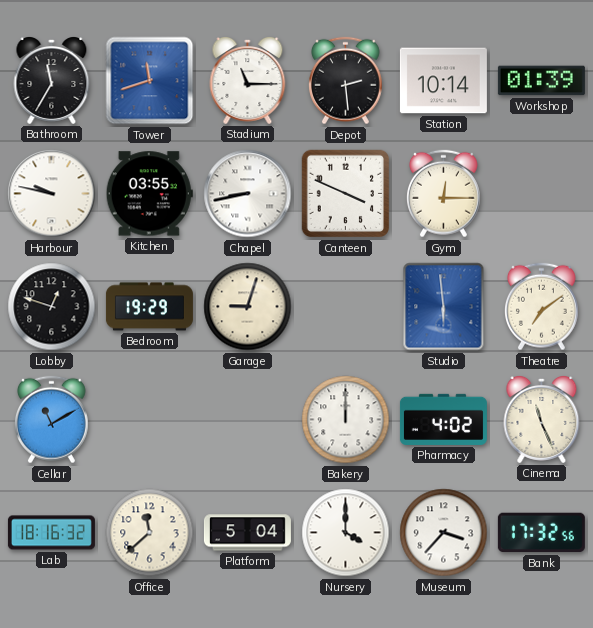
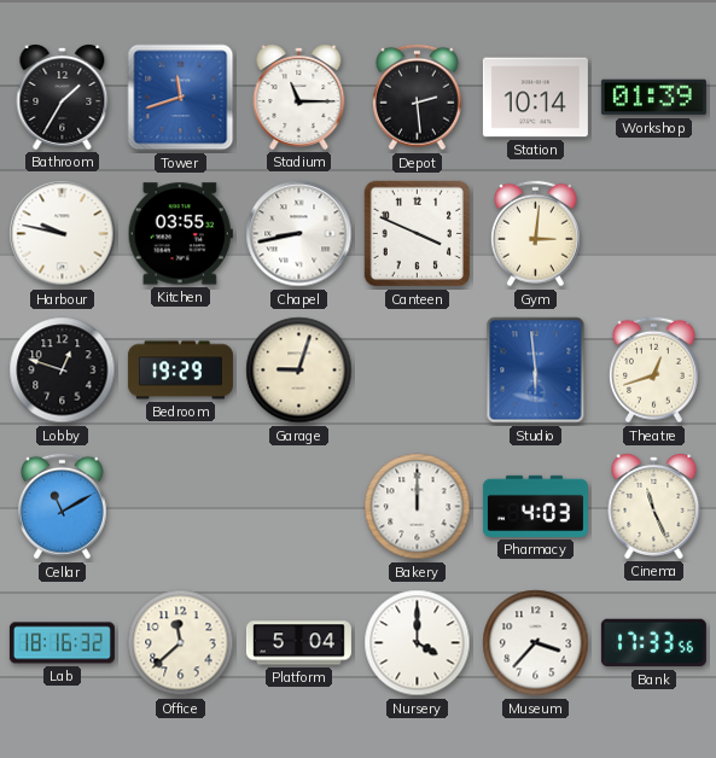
Bathroom: 11:35 -> 1:35
Gym: 12:15 -> 3:01
Theatre: 7:09 -> 12:42
Pharmacy: 4:02 -> 4:03
Bank: 17:32 -> 17:33
